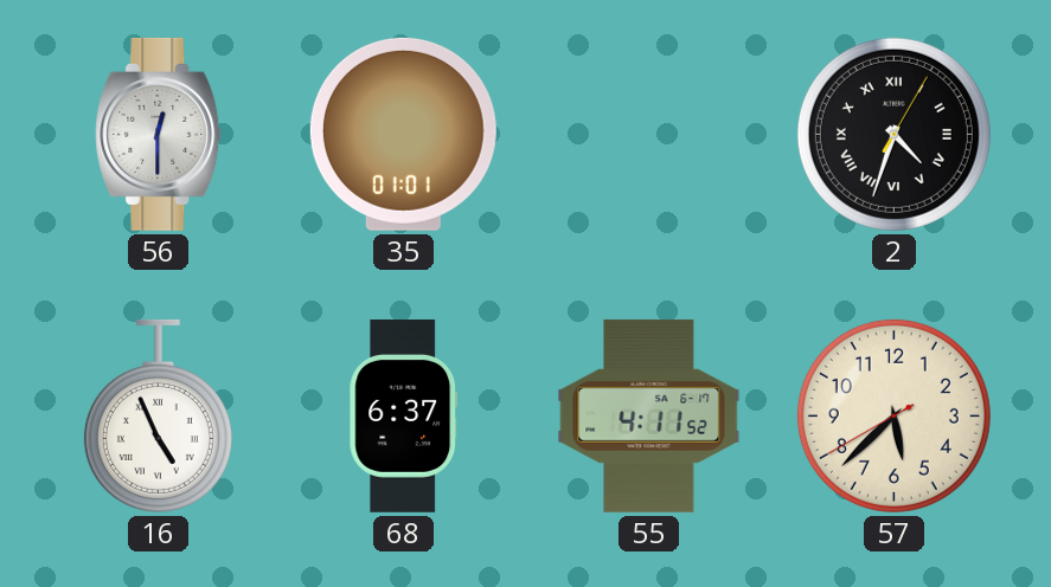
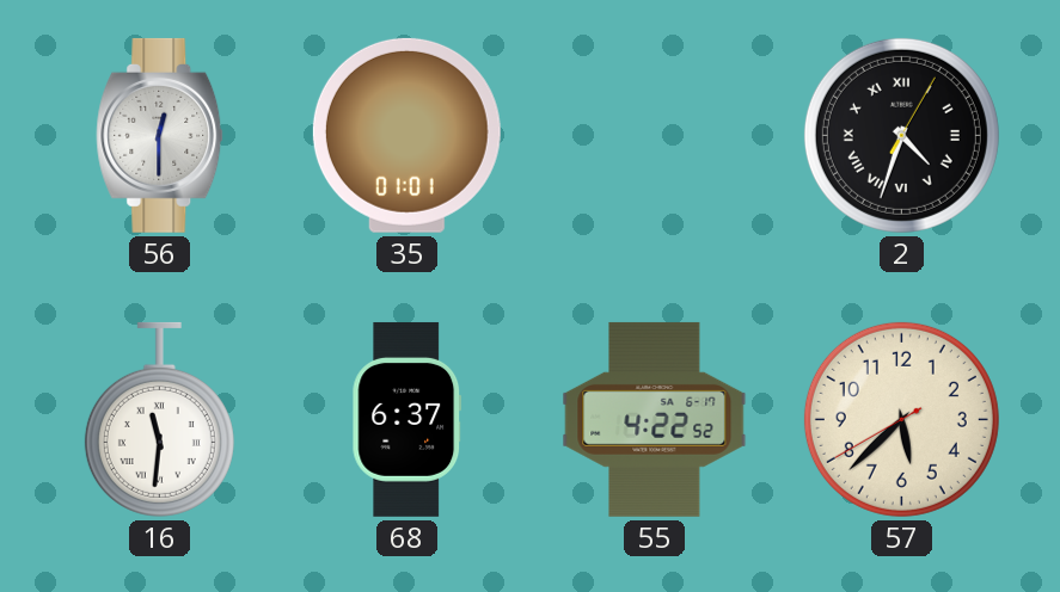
16: 4:56 -> 11:31
55: 4:11 -> 4:22
